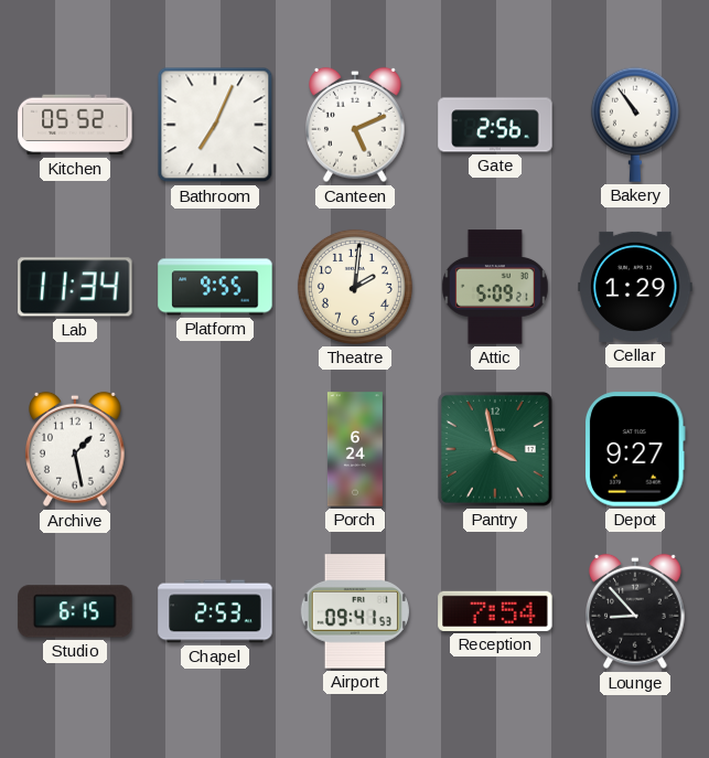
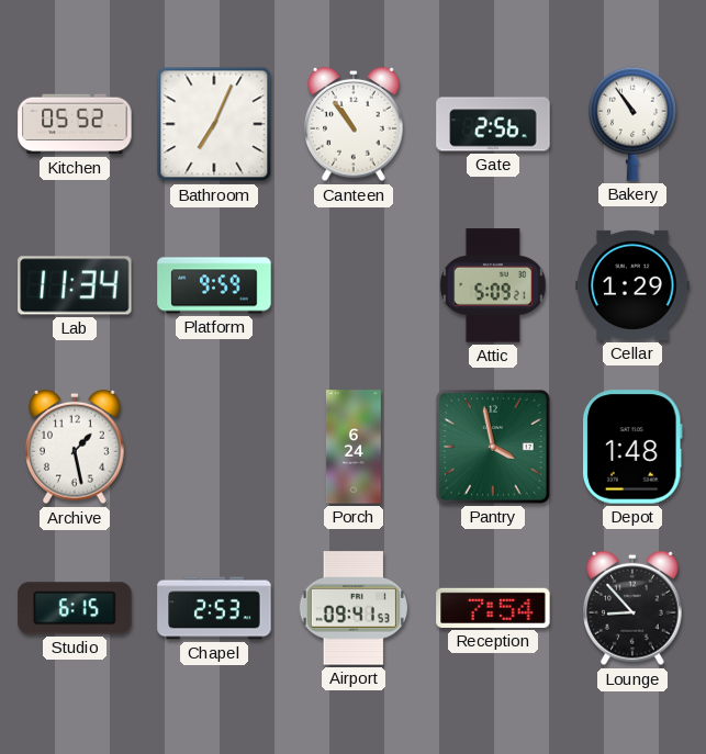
Canteen: 5:11 -> 10:54
Platform: 9:55 -> 9:59
Theatre: 2:01 -> none
Depot: 9:27 -> 1:48
